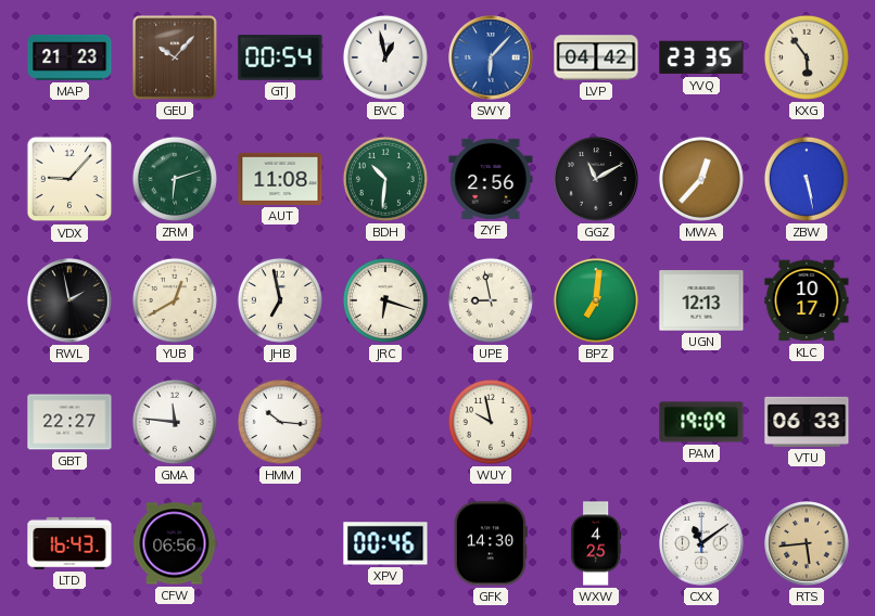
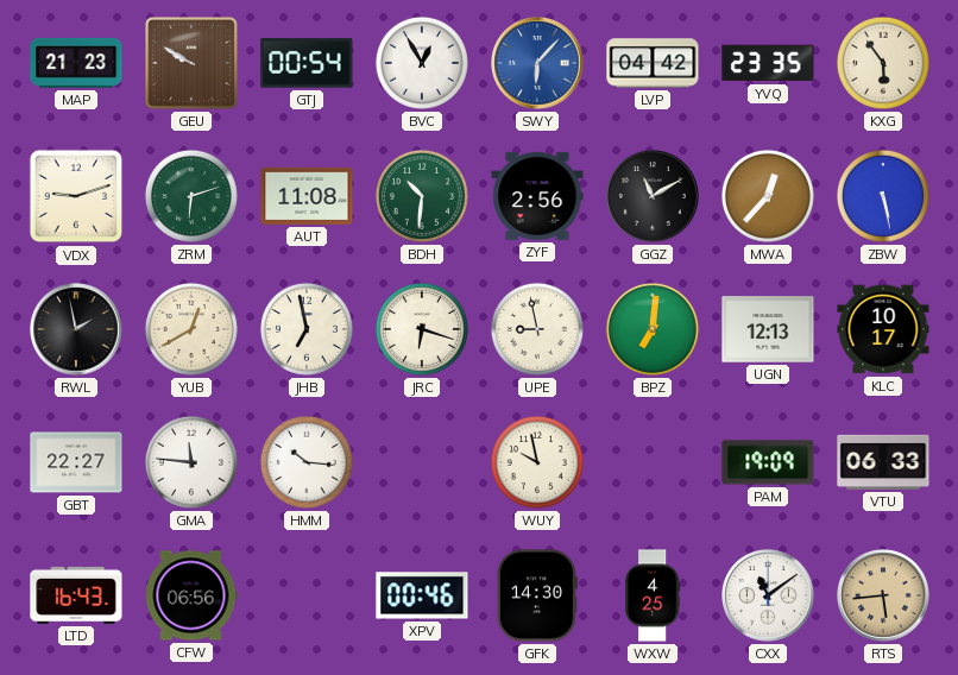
GEU: 10:07 -> 9:50
BVC: 12:58 -> 12:55
VDX: 9:07 -> 9:12
